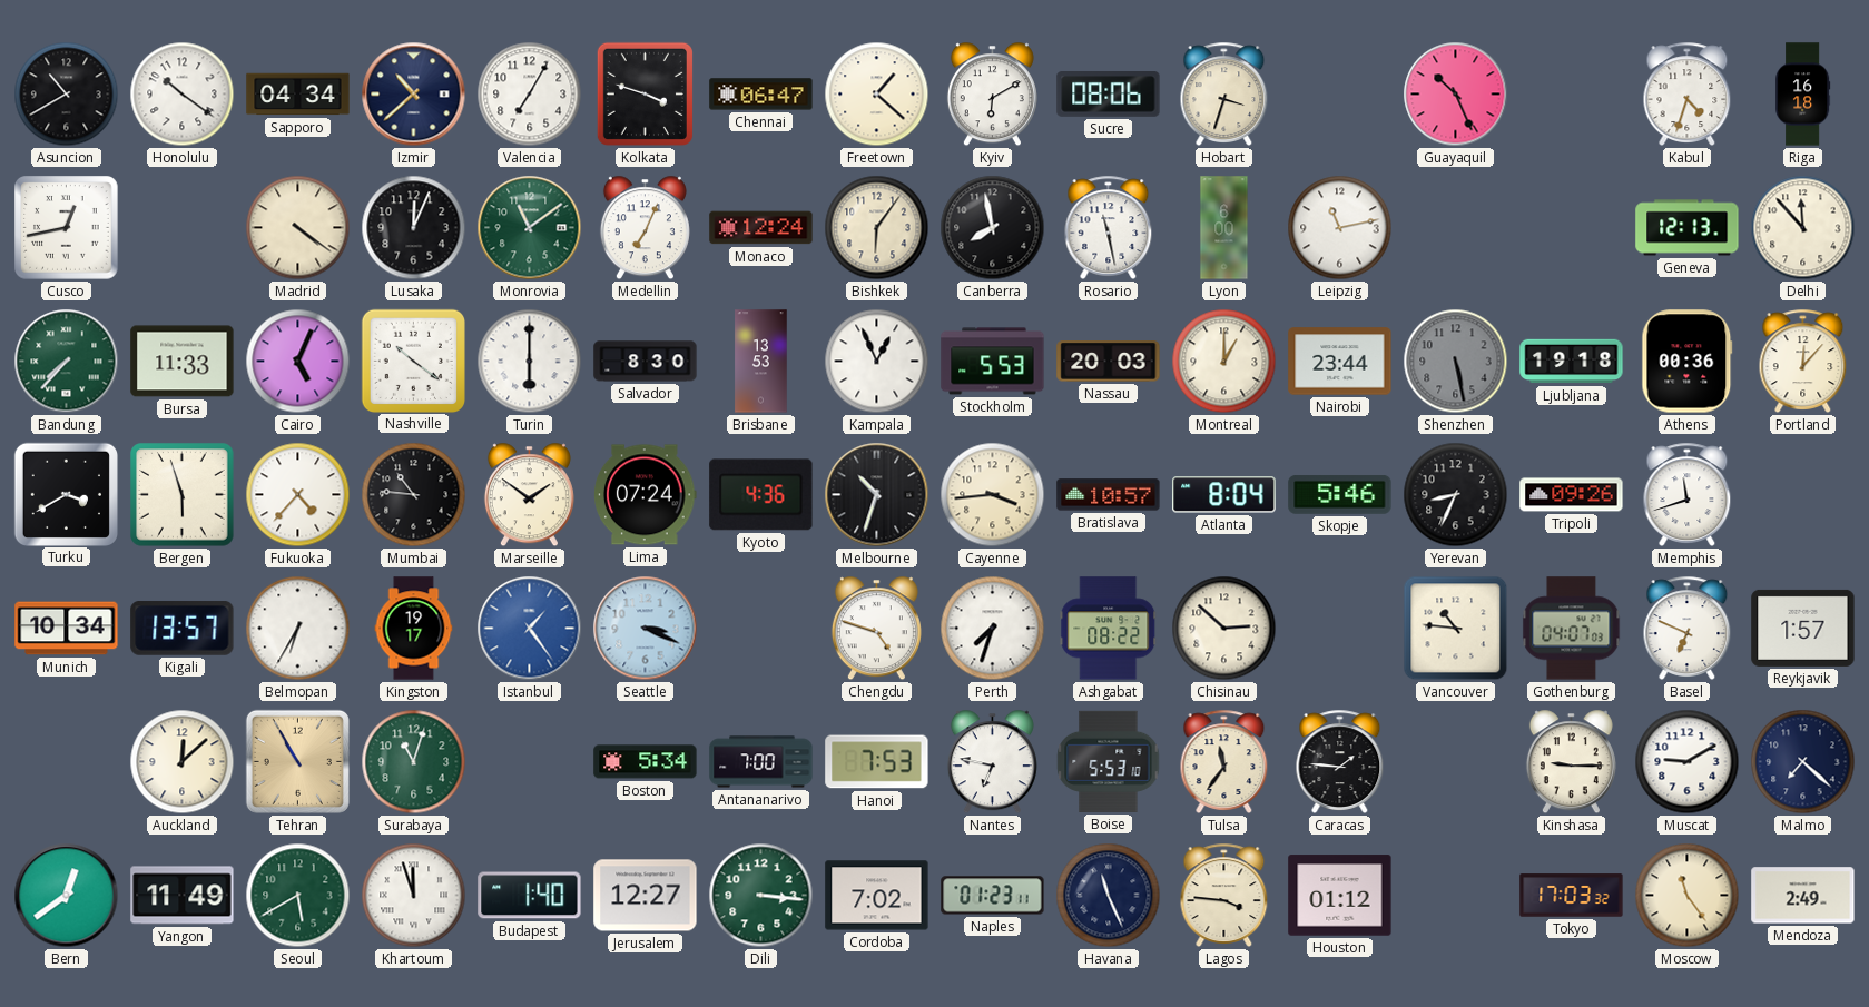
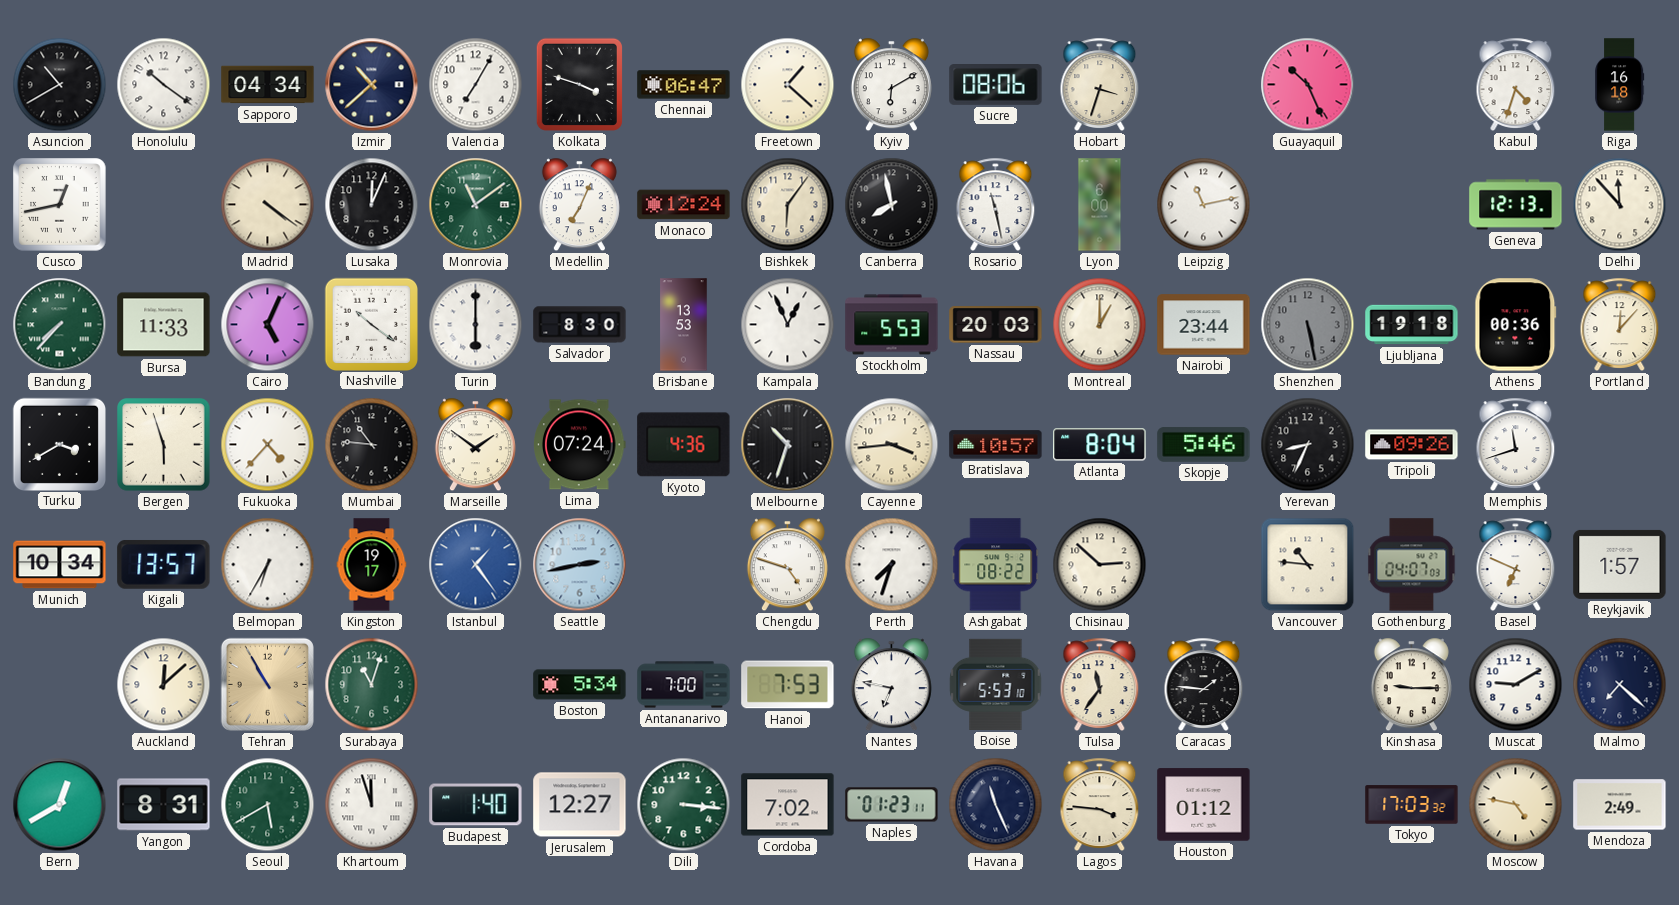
Seattle: 3:19 -> 2:43
Bern: 12:39 -> 12:40
Yangon: 11:49 -> 8:31
Moscow: 11:24 -> 4:47
